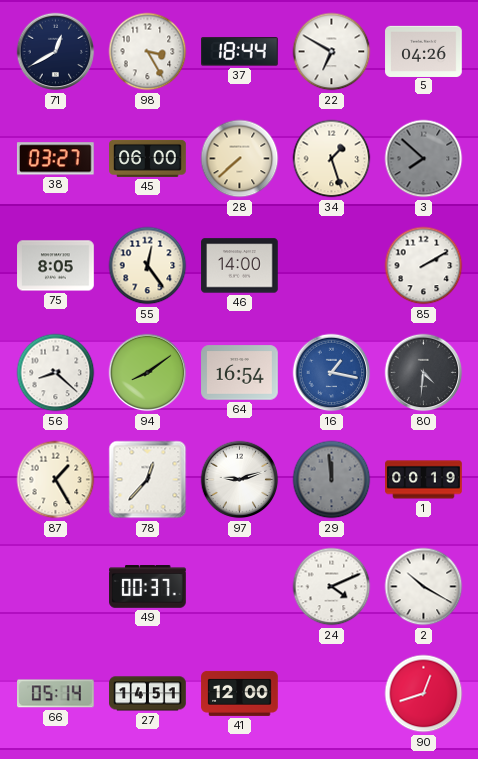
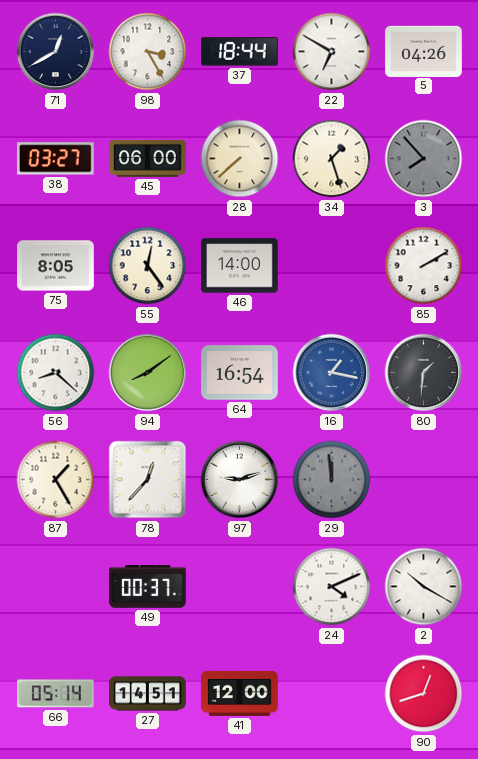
3: 7:52 -> 7:53
80: 4:31 -> 1:31
1: 00:19 -> none
